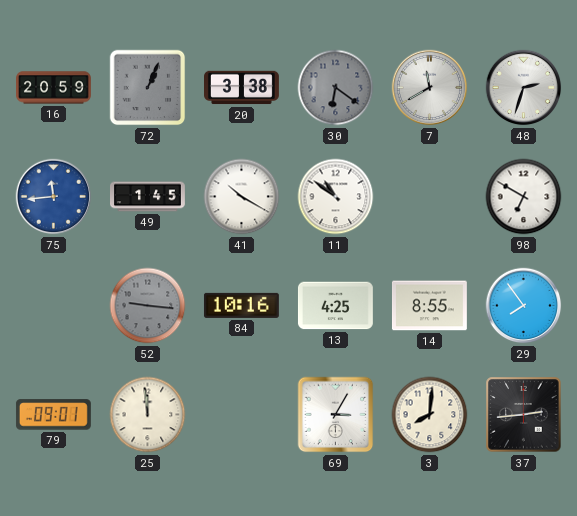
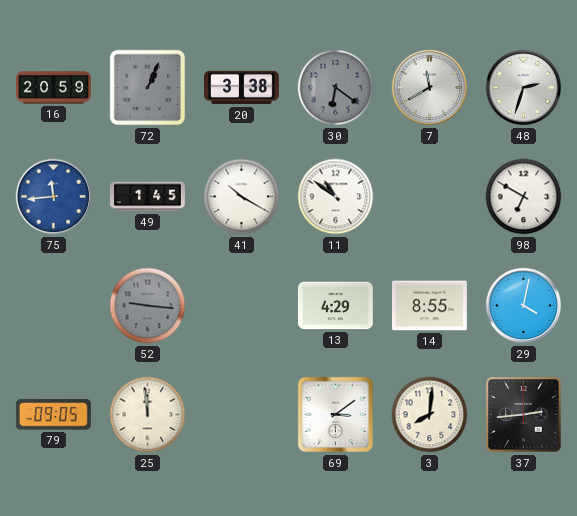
84: 10:16 -> none
13: 4:25 -> 4:29
29: 7:54 -> 4:02
79: 09:01 -> 09:05
69: 3:05 -> 3:09
